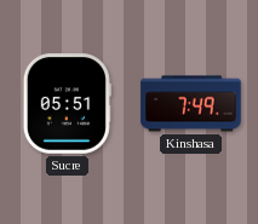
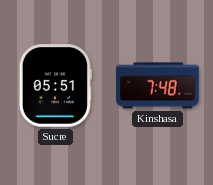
Kinshasa: 7:49 -> 7:48
